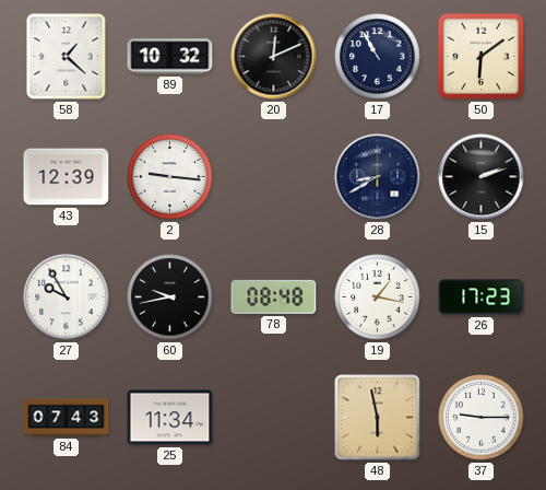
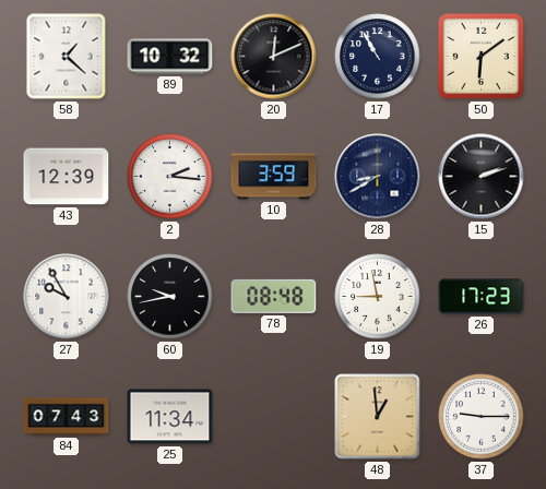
2: 9:16 -> 2:16
10: none -> 3:59
19: 1:17 -> 8:58
48: 5:58 -> 12:59
